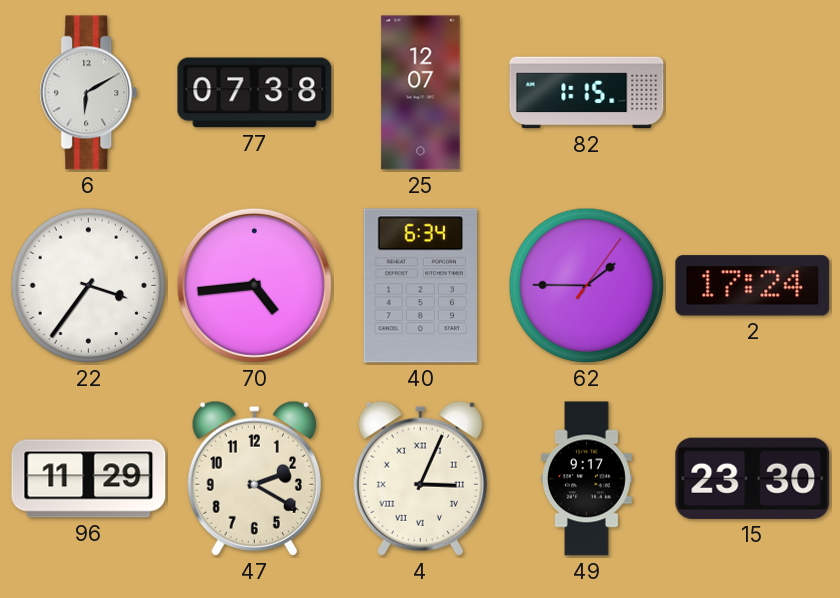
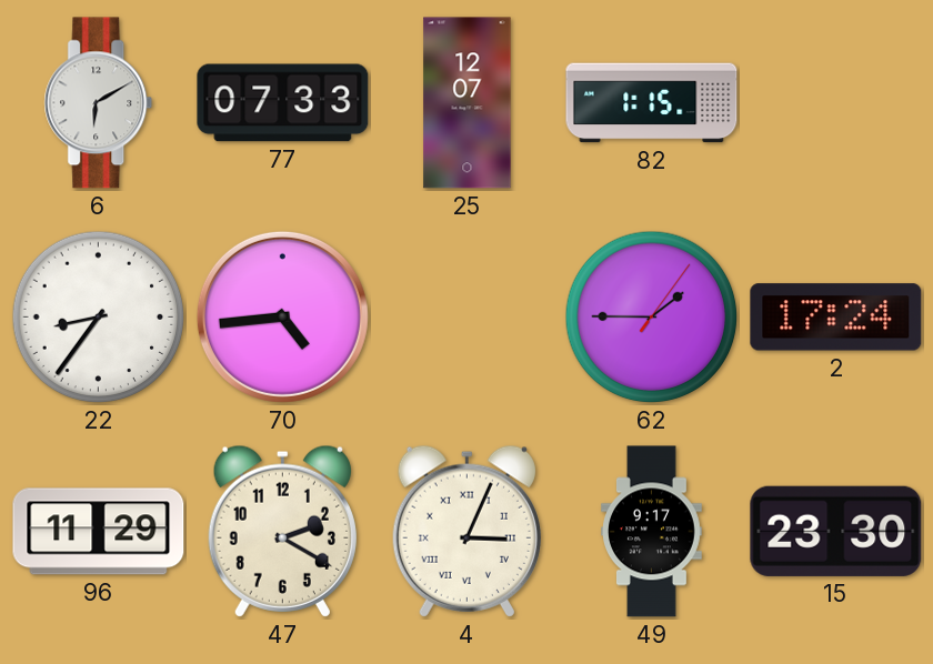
77: 07:38 -> 07:33
22: 3:36 -> 8:36
40: 6:34 -> none
